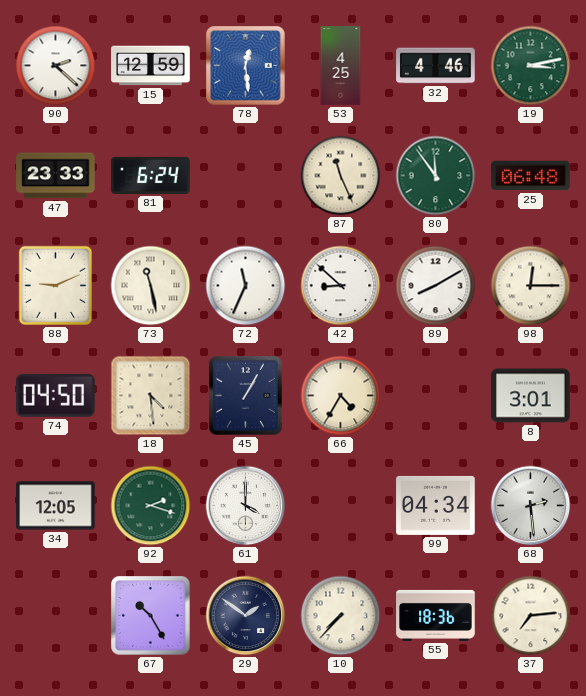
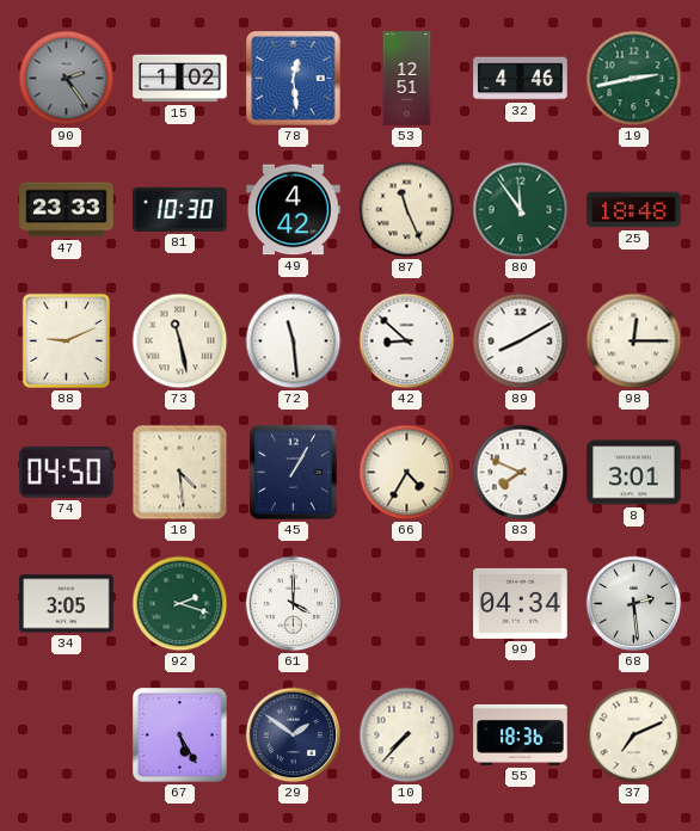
90: 2:22 -> 2:24
90 dial: white -> grey
15: 12:59 -> 1:02
53: 4:25 -> 12:51
19: 3:13 -> 2:43
81: 6:24 -> 10:30
49: none -> 4:42
25: 06:48 -> 18:48
72: 11:34 -> 11:29
83: none -> 7:49
34: 12:05 -> 3:05
67: 10:25 -> 5:25
37: 7:14 -> 7:11
